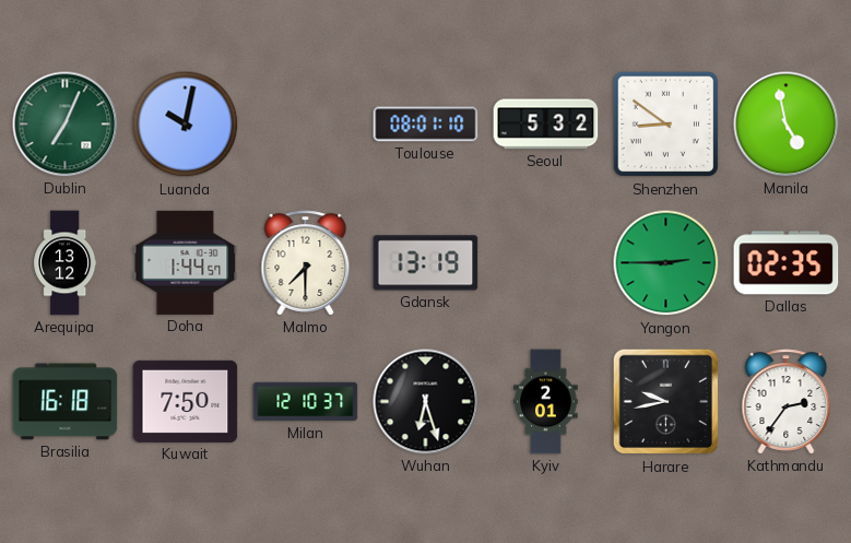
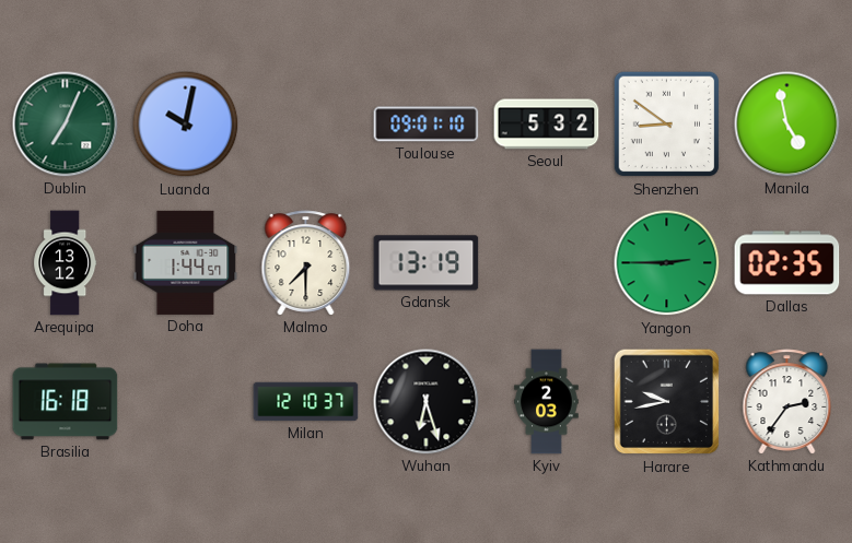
Toulouse: 08:01 -> 09:01
Kuwait: 7:50 -> none
Kyiv: 2:01 -> 2:03
